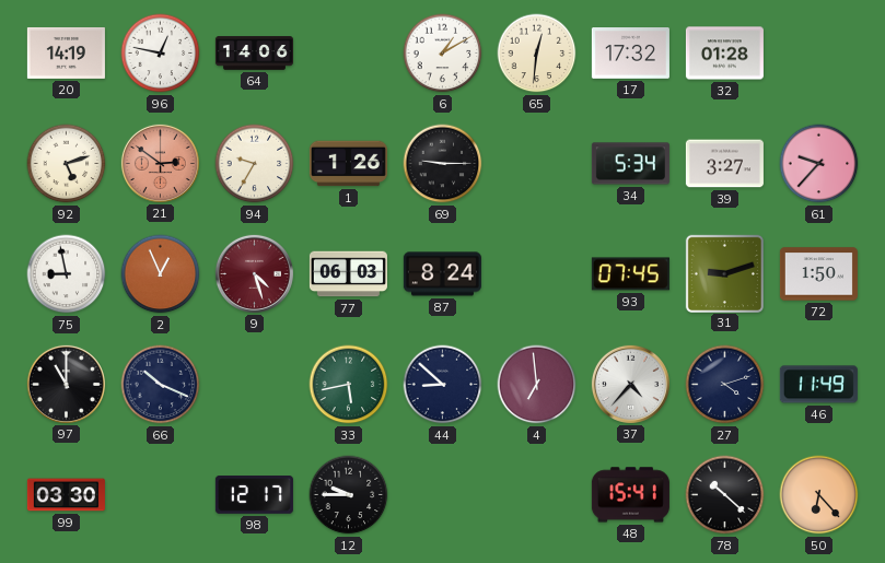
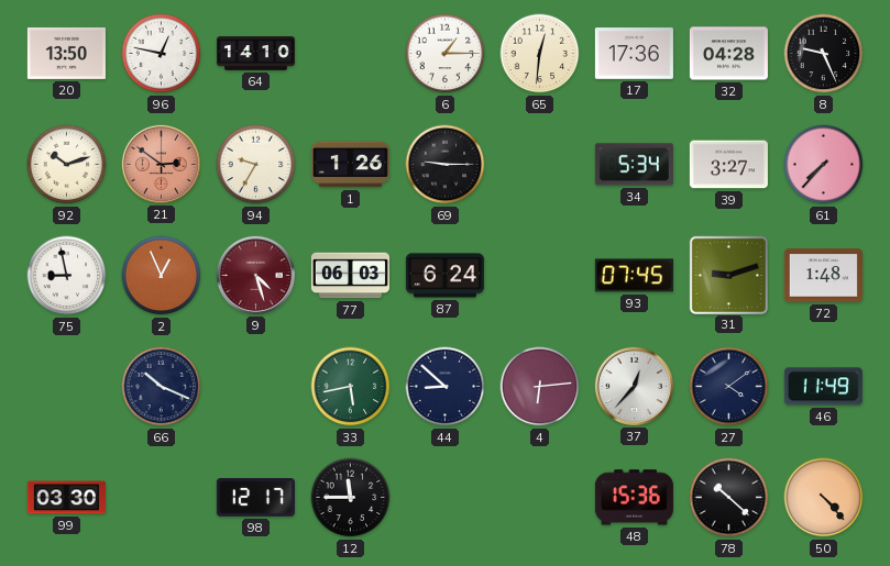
20: 14:19 -> 13:50
64: 14:06 -> 14:10
6: 1:10 -> 1:15
17: 17:32 -> 17:36
32: 01:28 -> 04:28
8: none -> 9:26
92: 5:12 -> 10:12
61: 9:37 -> 7:37
87: 8:24 -> 6:24
72: 1:50 -> 1:48
97: 11:00 -> none
4: 6:59 -> 6:14
37: 4:37 -> 12:37
27: 4:12 -> 4:09
12: 9:45 -> 11:45
48: 15:41 -> 15:36
50: 6:23 -> 4:23
